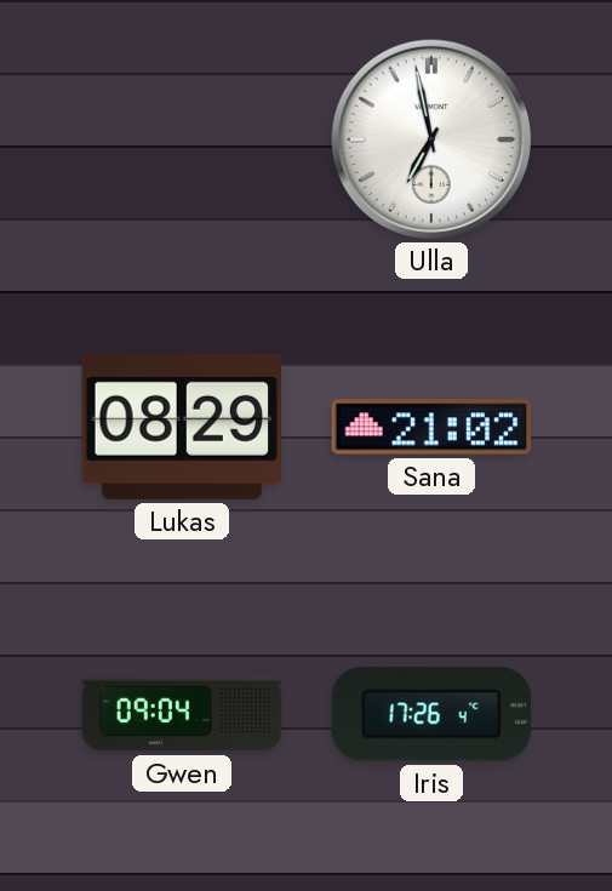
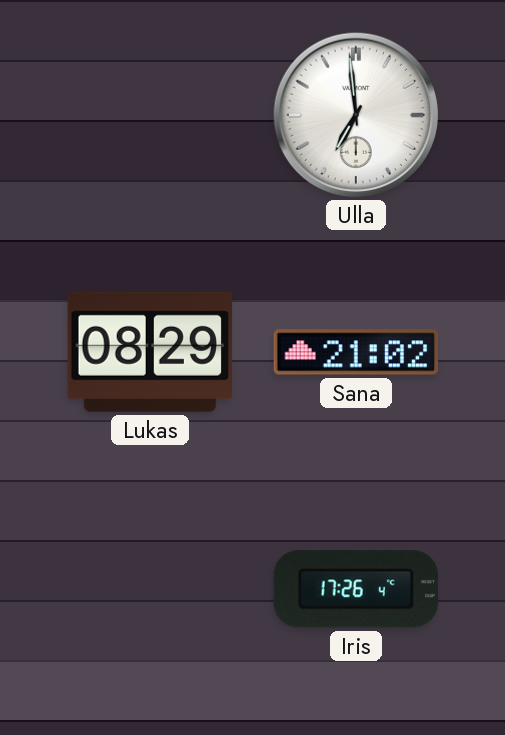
Ulla: 6:58 -> 6:59
Gwen: 09:04 -> none
